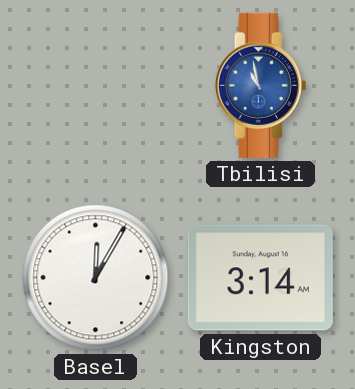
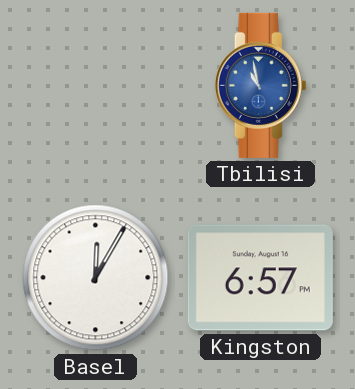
Kingston: 3:14 -> 6:57
